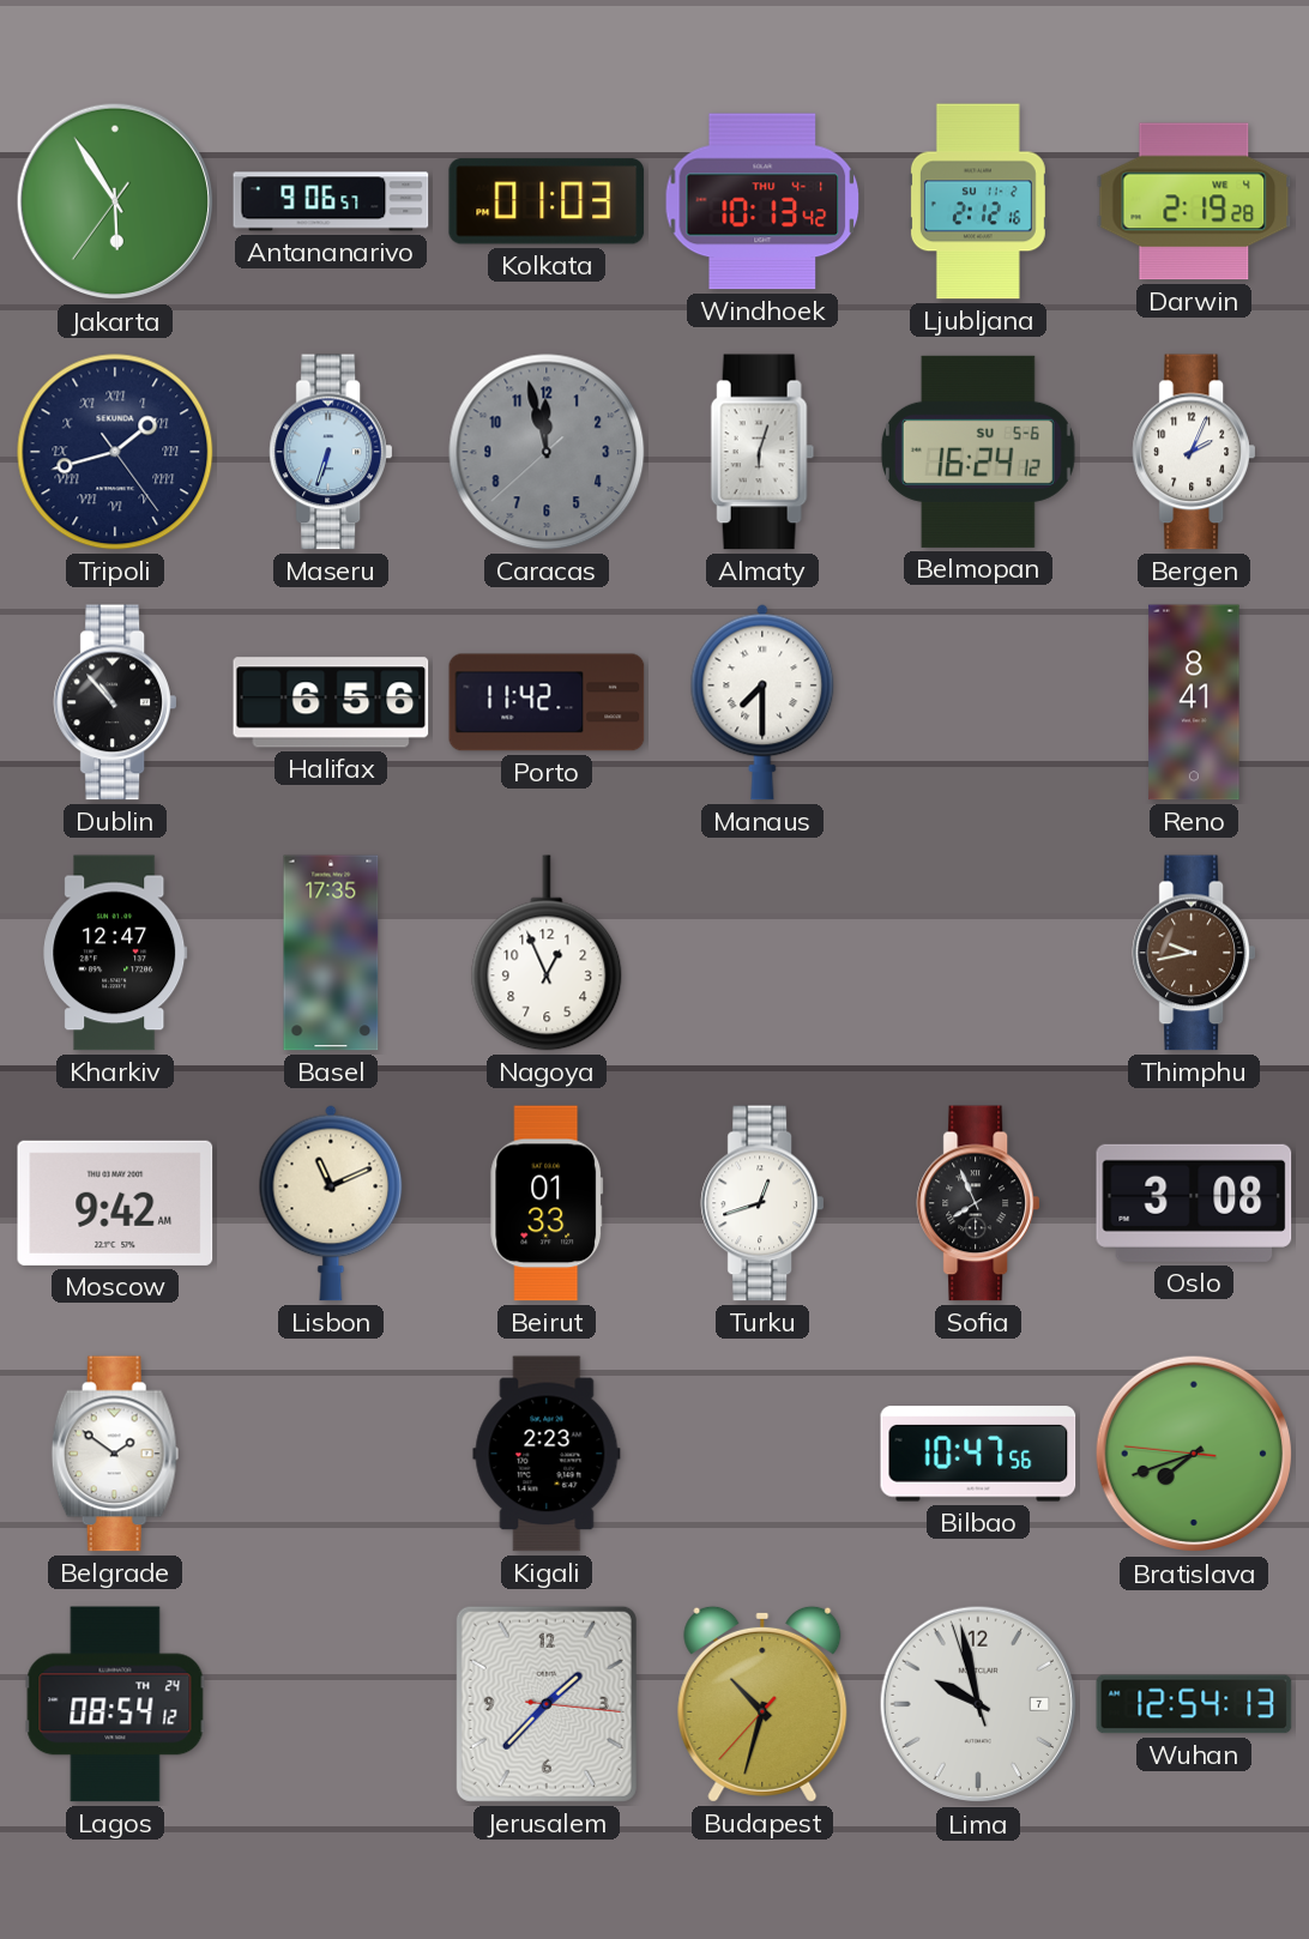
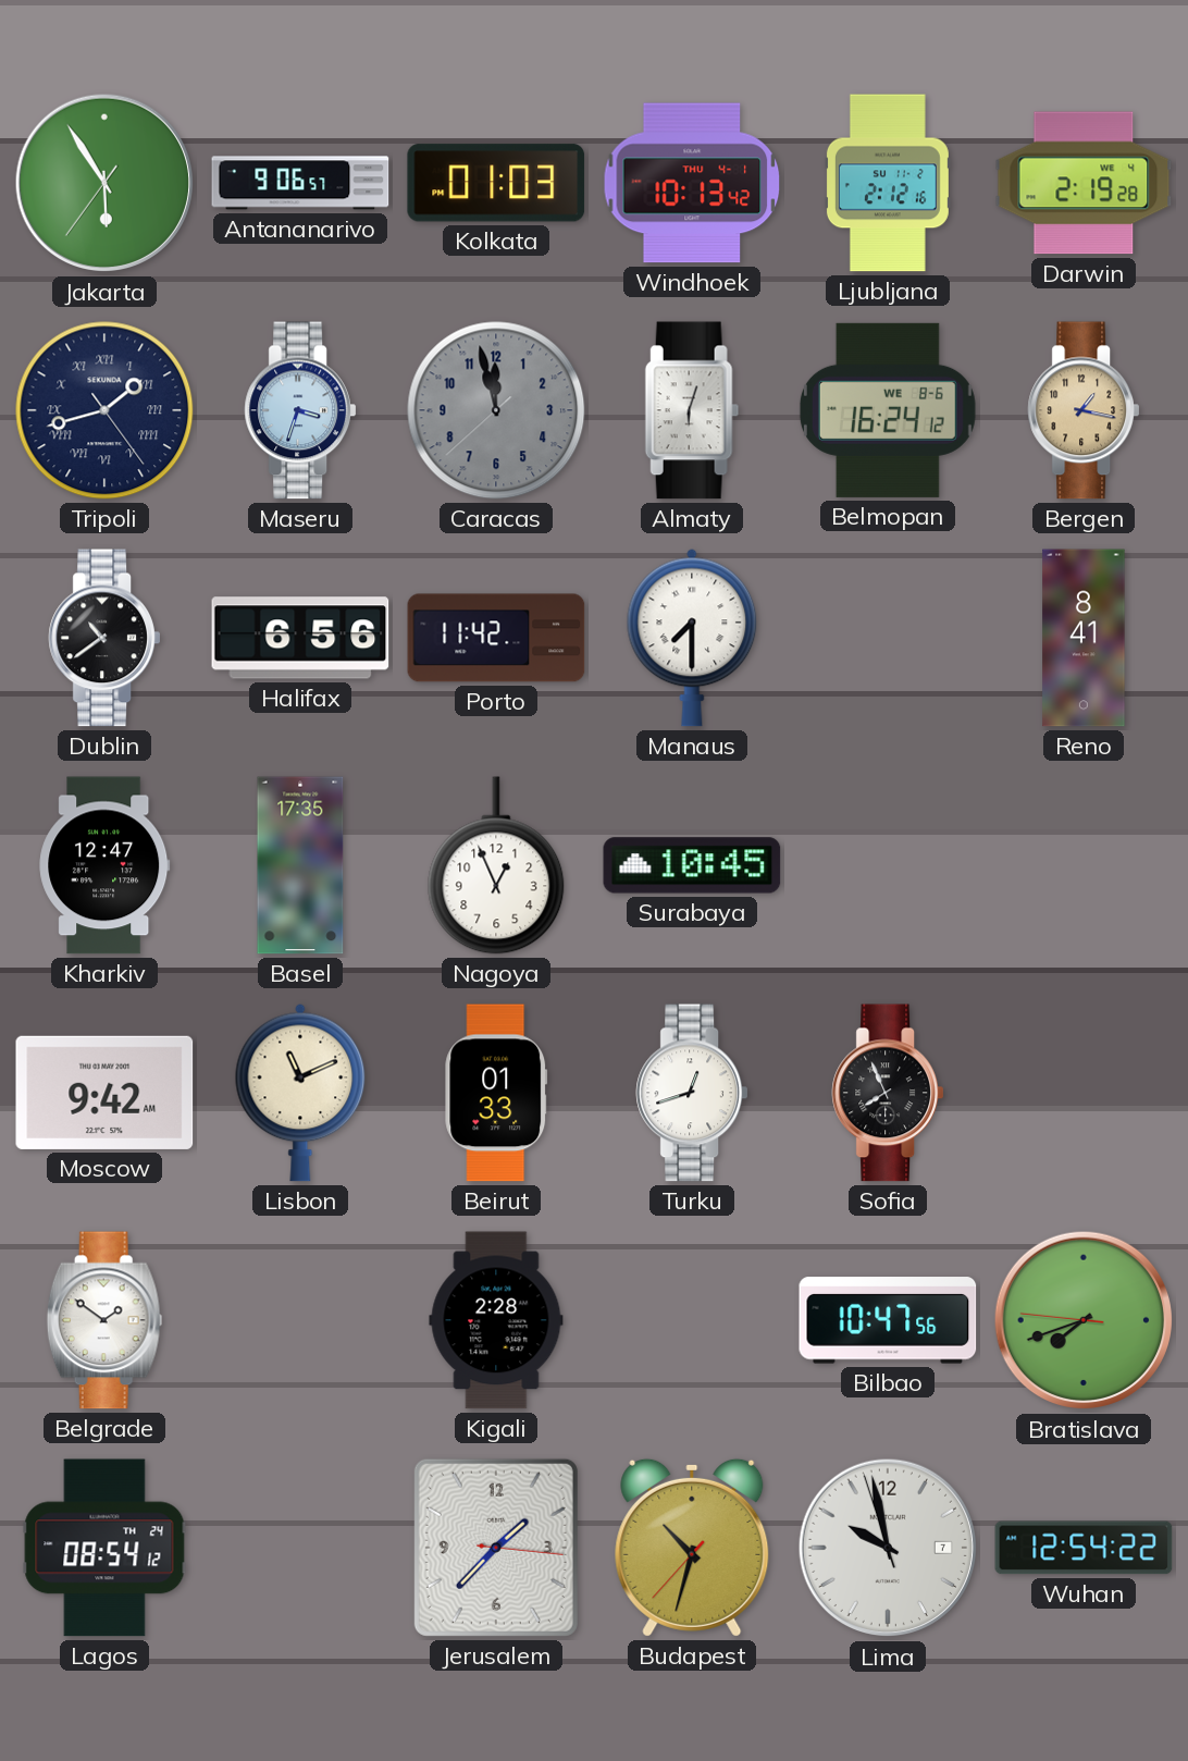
Maseru: 6:33 -> 3:33
Belmopan date: SU 5-6 -> WE 8-6
Bergen: 2:04 -> 1:17
Bergen dial: white -> champagne
Dublin: 10:53 -> 10:39
Surabaya: none -> 10:45
Thimphu: 9:43 -> none
Oslo: 3:08 -> none
Kigali: 2:23 -> 2:28
Wuhan: 12:54:13 -> 12:54:22
